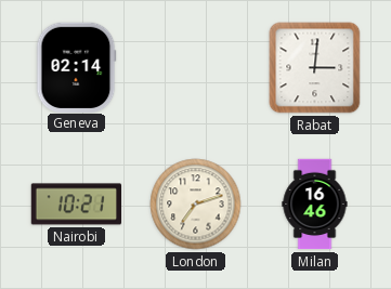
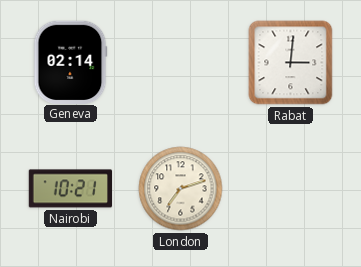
Milan: 16:46 -> none
